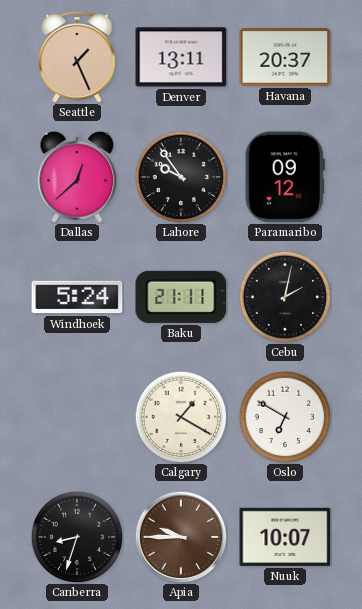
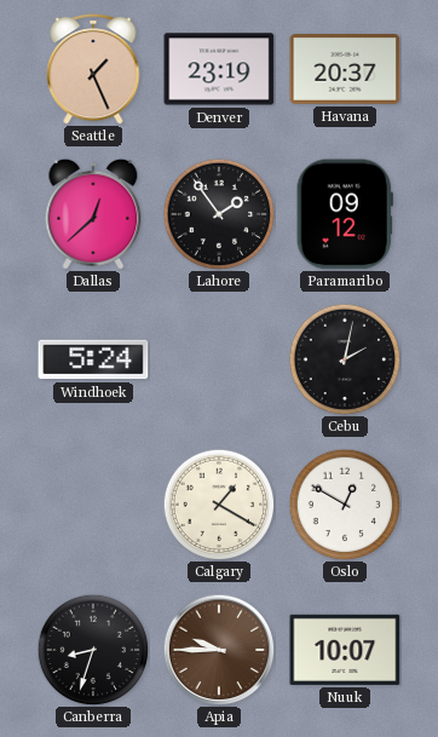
Denver: 13:11 -> 23:19
Lahore: 9:54 -> 1:54
Baku: 21:11 -> none
Oslo: 6:50 -> 12:50
